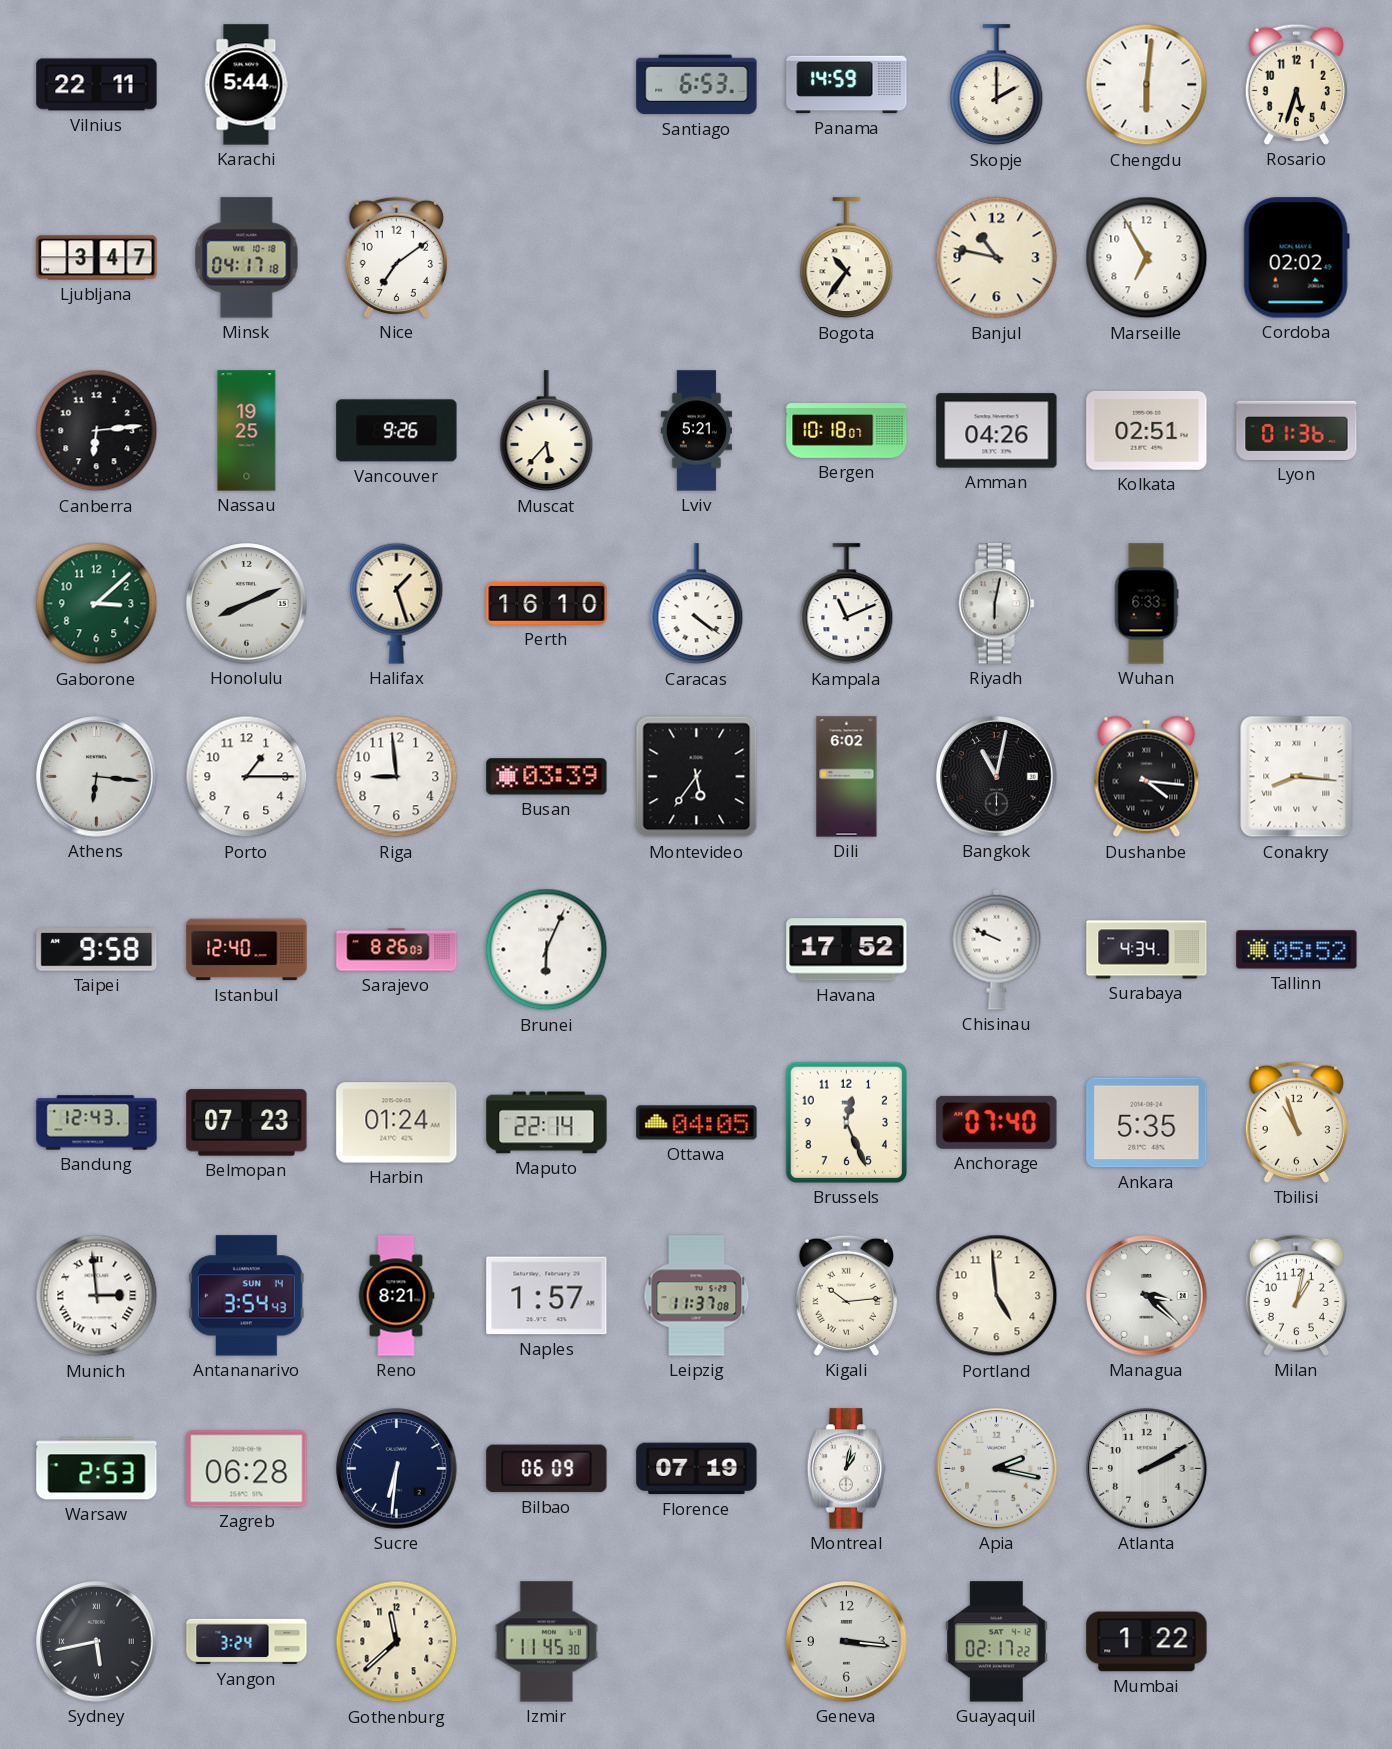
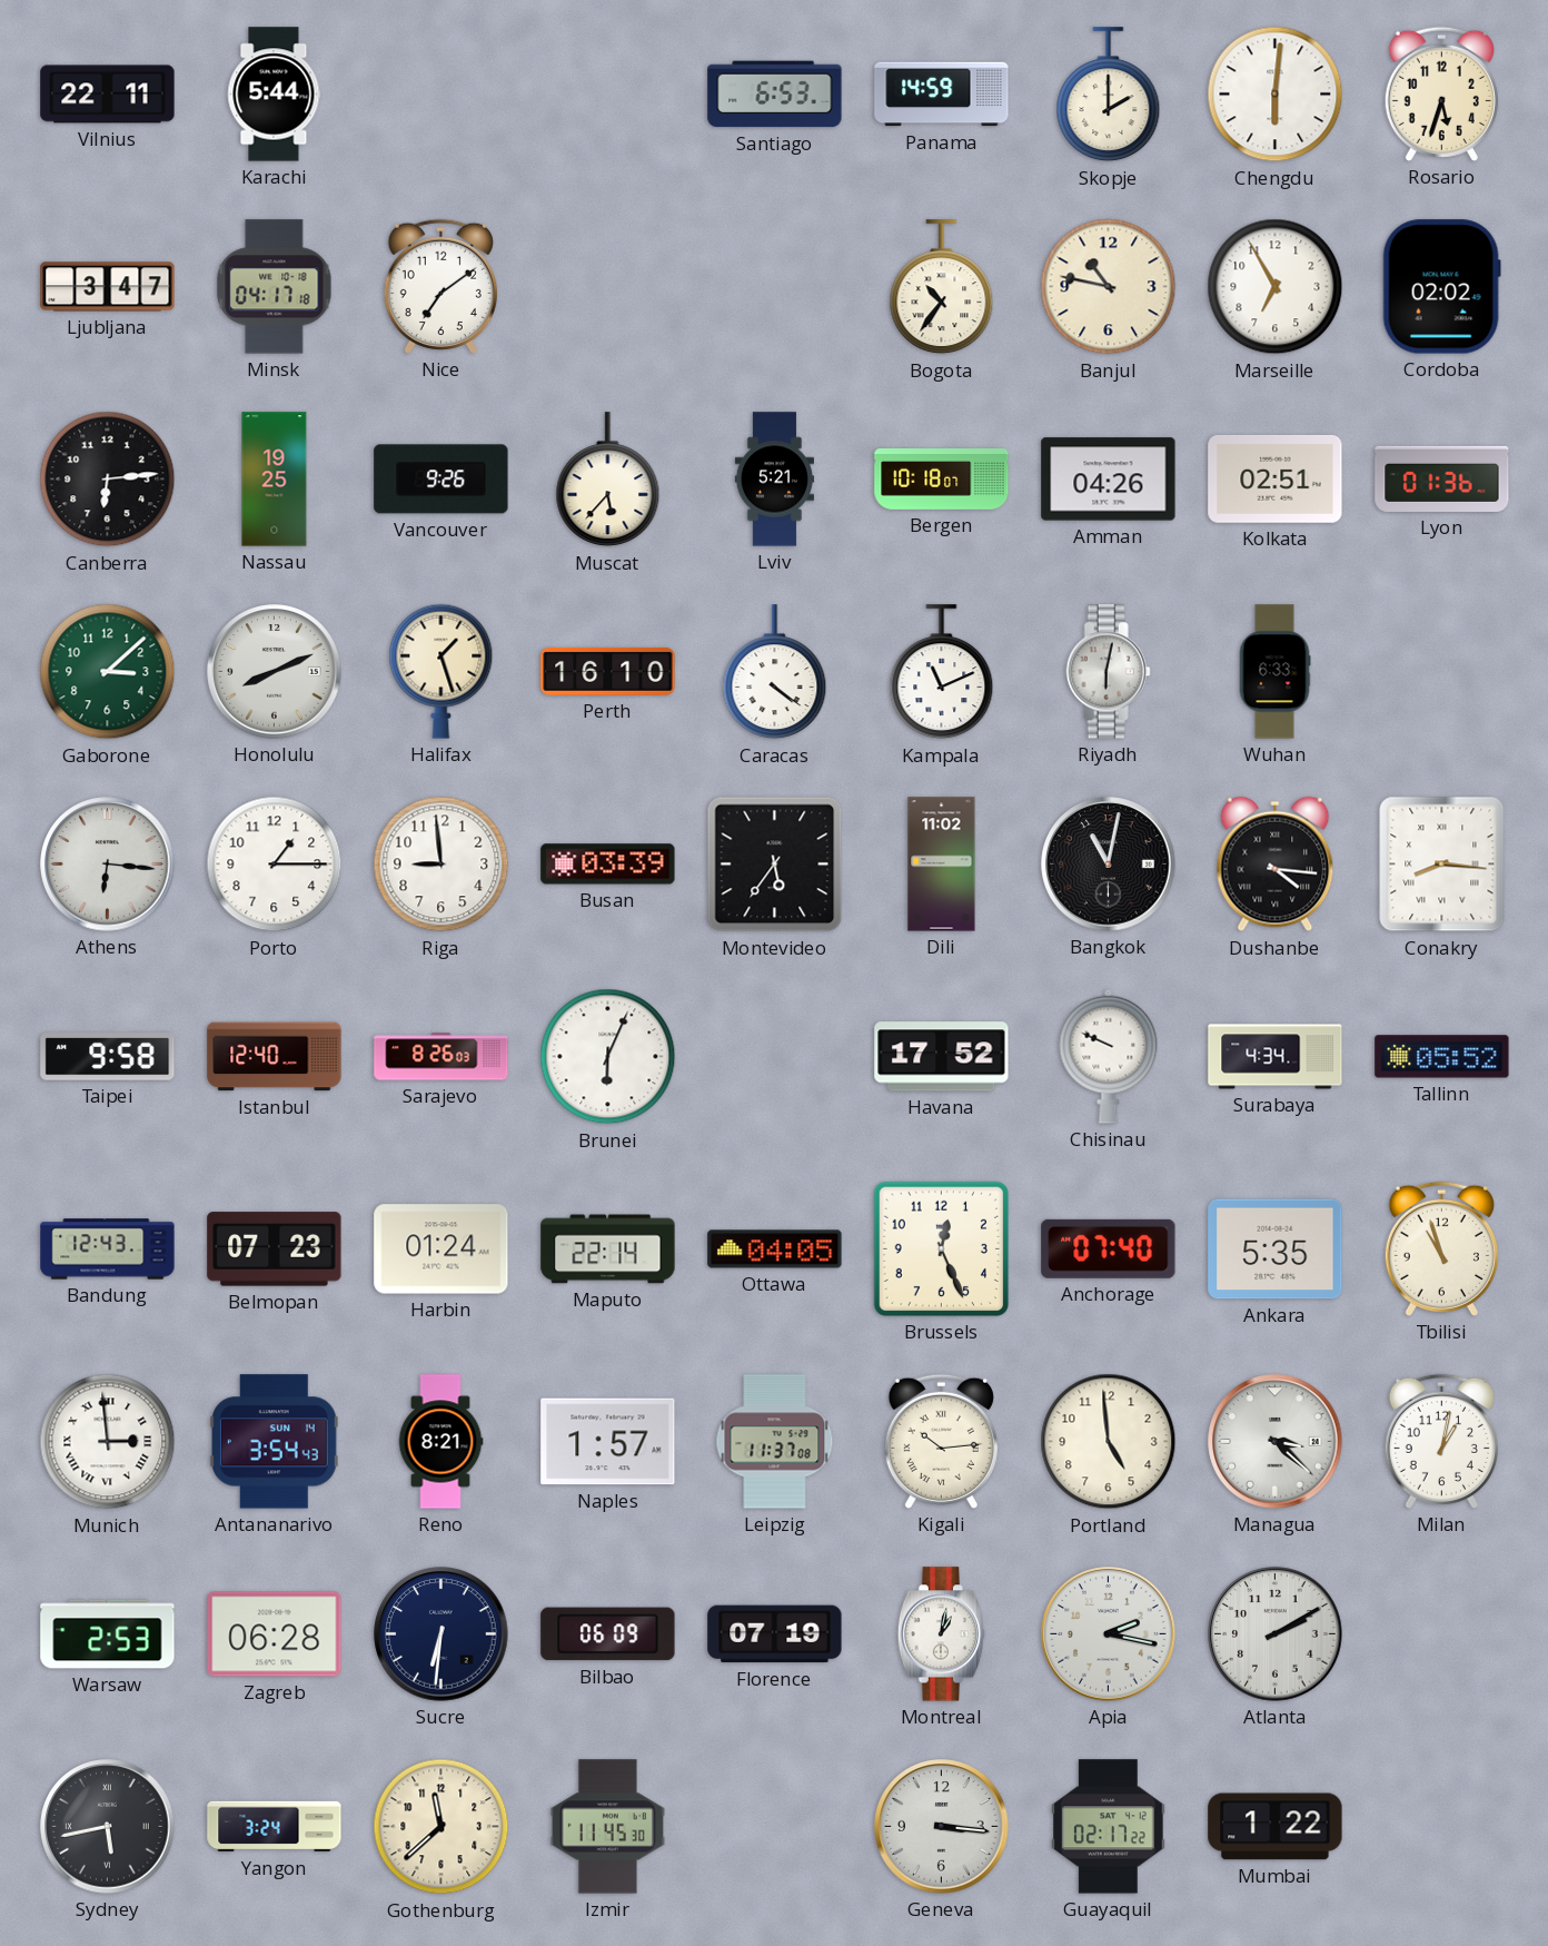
Dili: 6:02 -> 11:02
